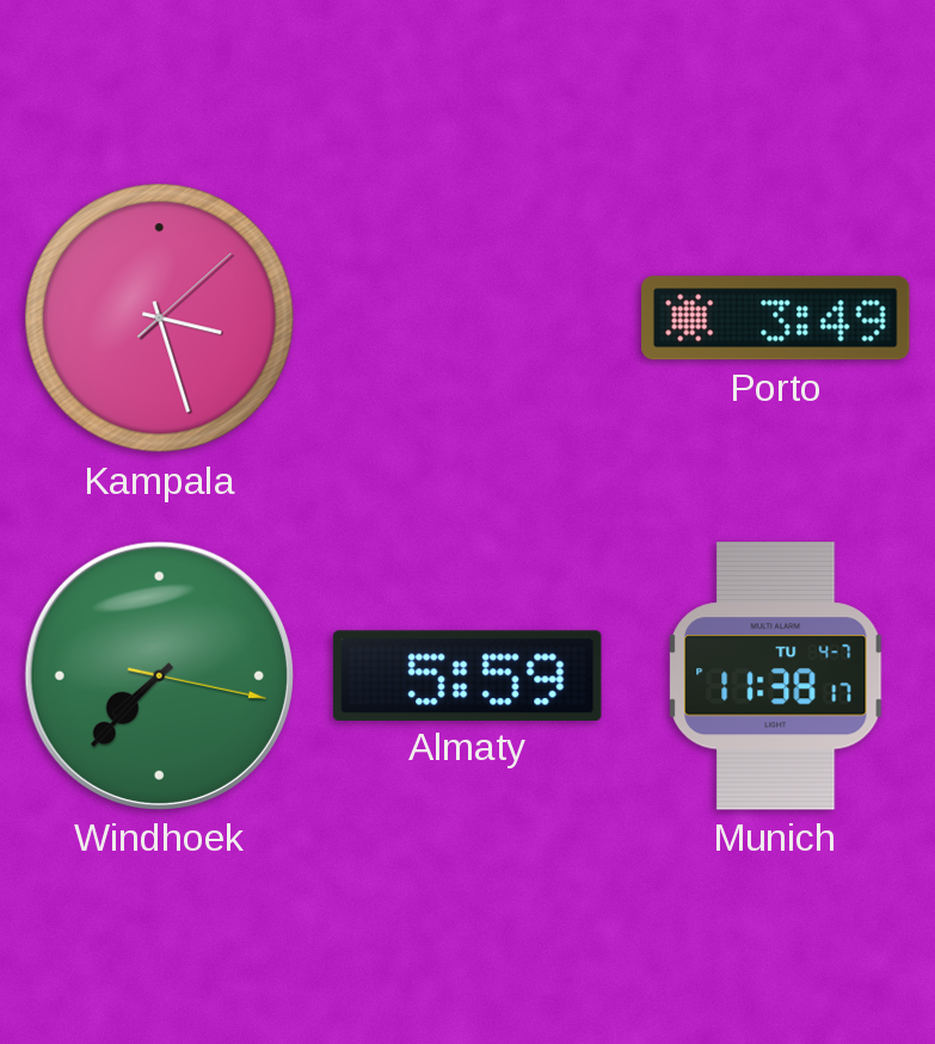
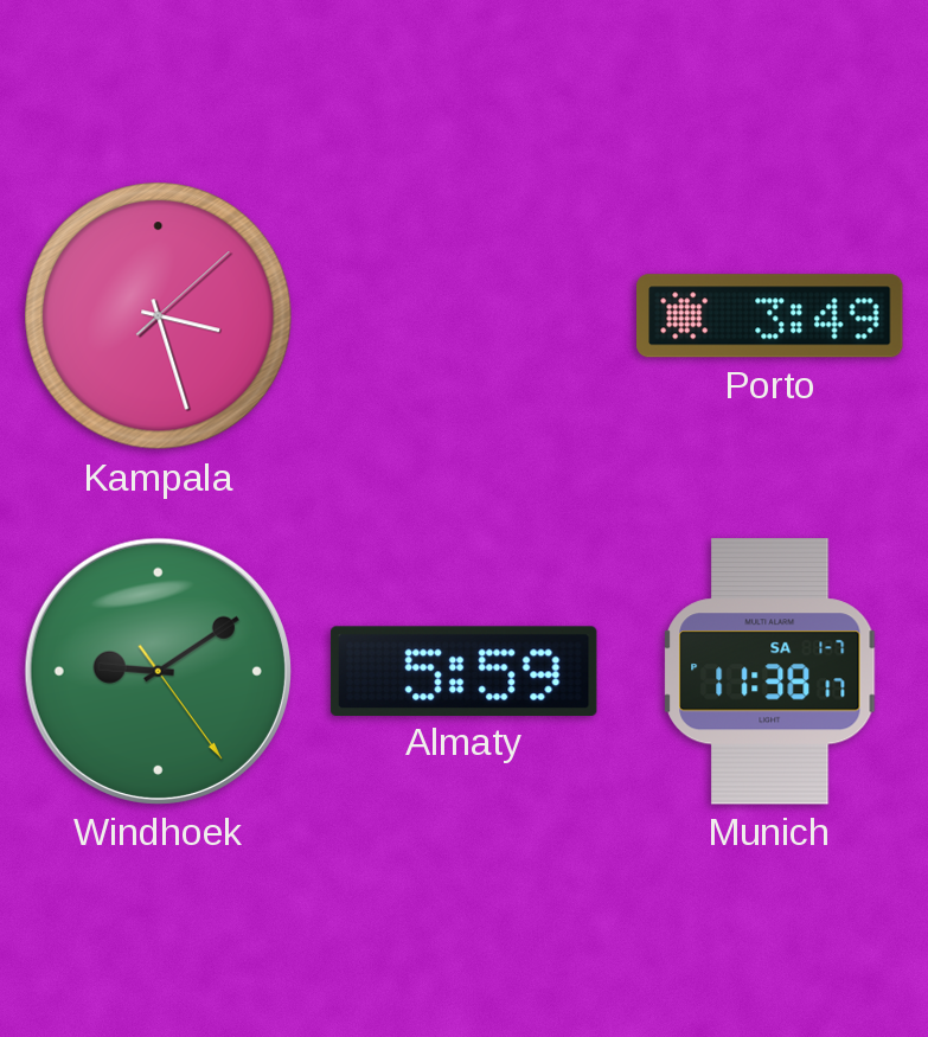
Windhoek: 7:37 -> 9:09
Munich date: TU 4-7 -> SA 1-7
